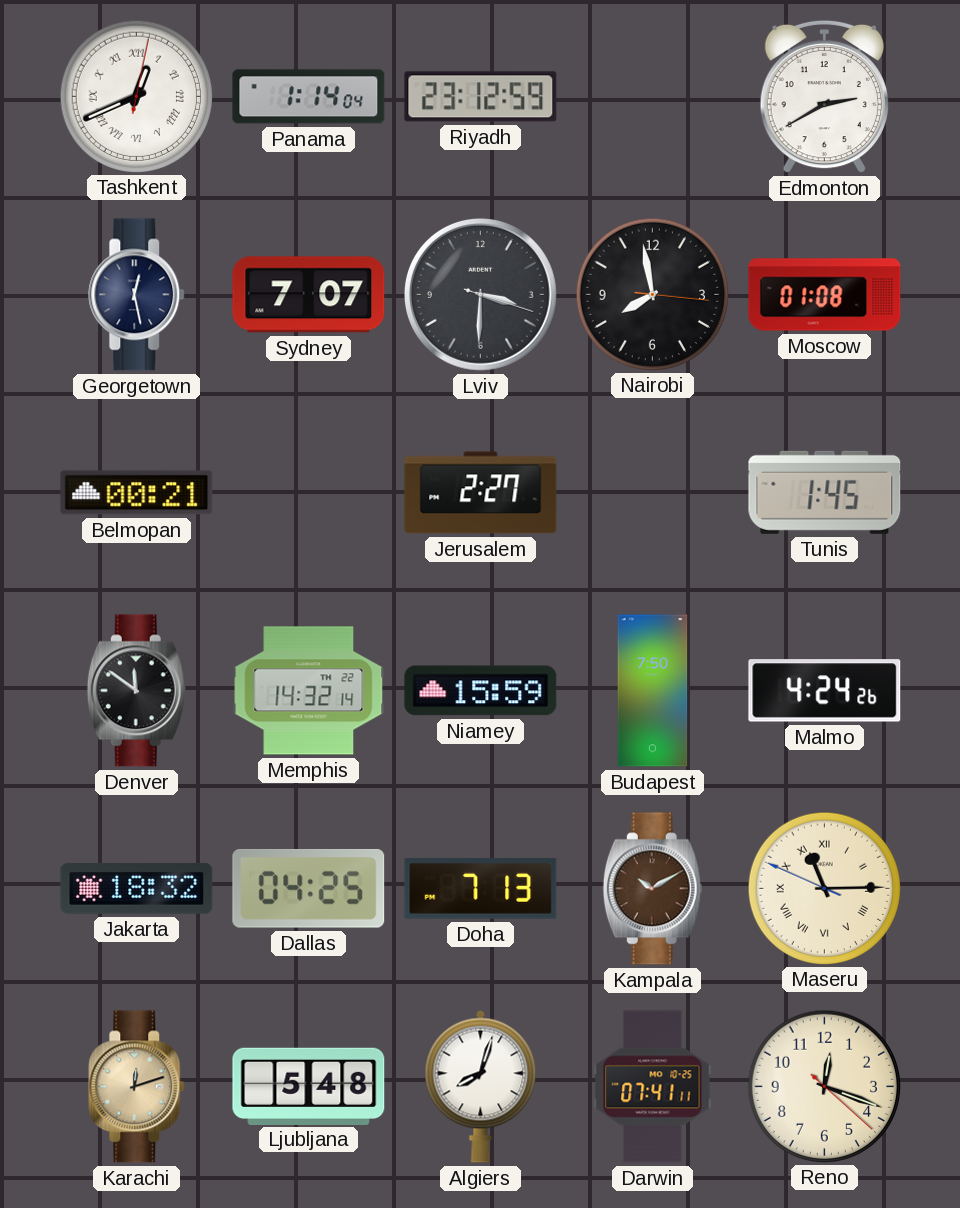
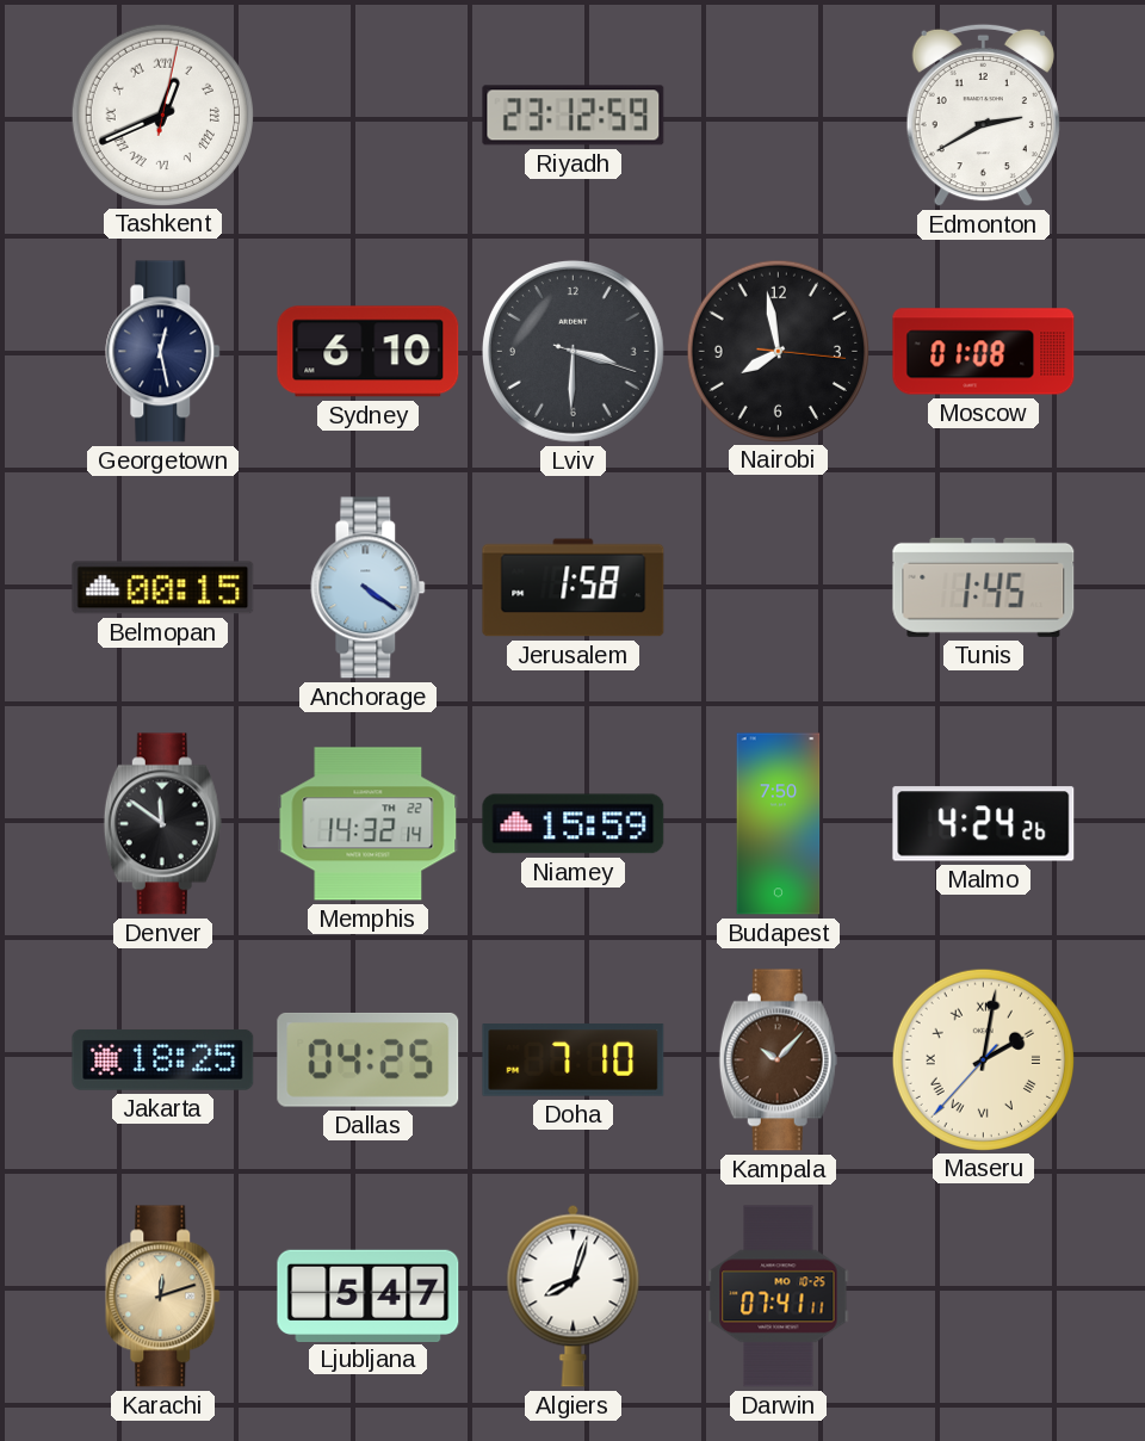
Panama: 1:14 -> none
Sydney: 7:07 -> 6:10
Belmopan: 00:21 -> 00:15
Anchorage: none -> 4:21
Jerusalem: 2:27 -> 1:58
Jakarta: 18:32 -> 18:25
Doha: 7:13 -> 7:10
Kampala: 10:10 -> 10:07
Maseru: 11:14 -> 2:01
Ljubljana: 5:48 -> 5:47
Reno: 12:18 -> none
